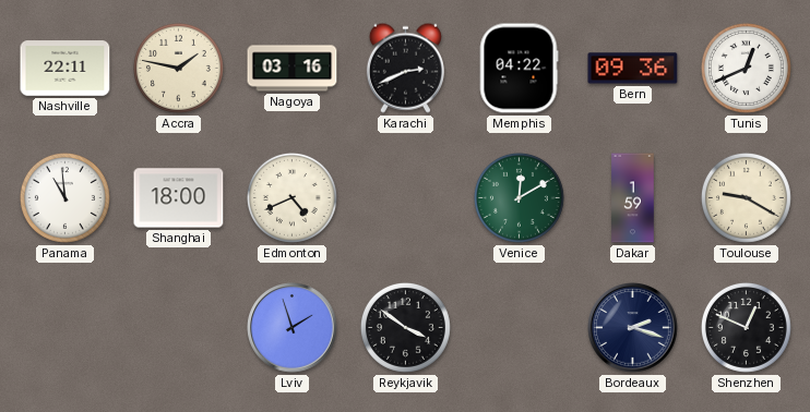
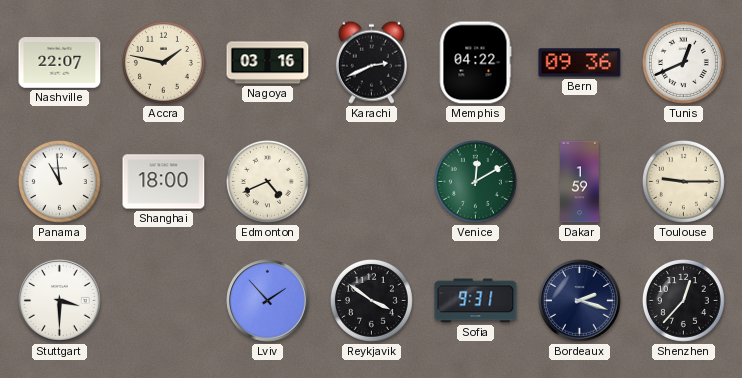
Nashville: 22:11 -> 22:07
Toulouse: 9:20 -> 9:15
Stuttgart: none -> 3:30
Lviv: 1:57 -> 1:53
Sofia: none -> 9:31
Shenzhen: 12:49 -> 12:37
